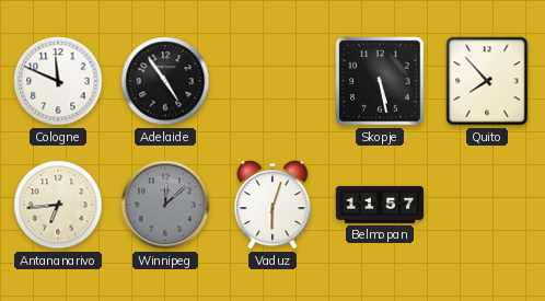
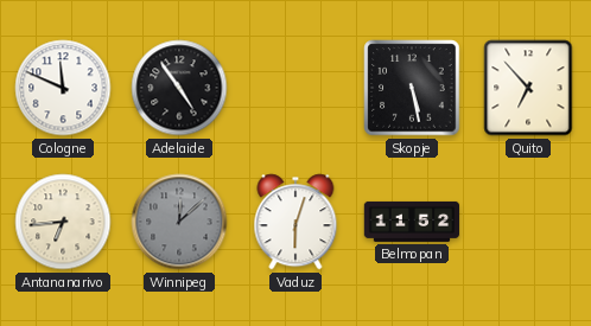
Quito: 7:53 -> 6:53
Belmopan: 11:57 -> 11:52
